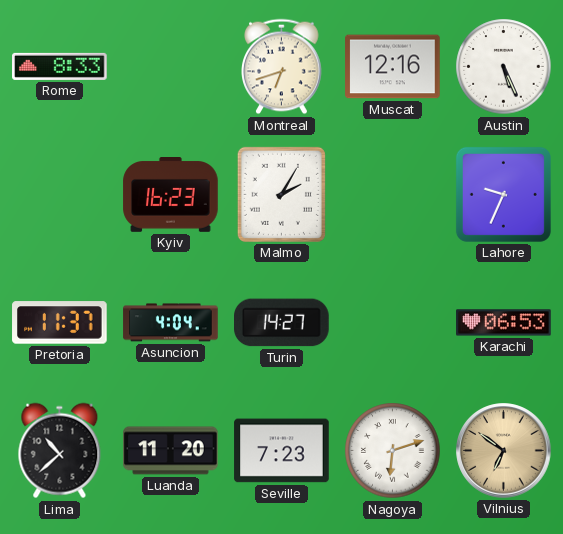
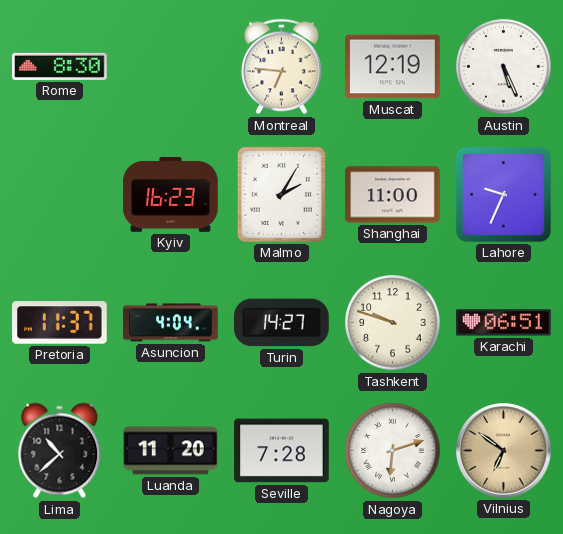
Rome: 8:33 -> 8:30
Montreal: 6:42 -> 6:46
Muscat: 12:16 -> 12:19
Shanghai: none -> 11:00
Tashkent: none -> 9:48
Karachi: 06:53 -> 06:51
Seville: 7:23 -> 7:28
